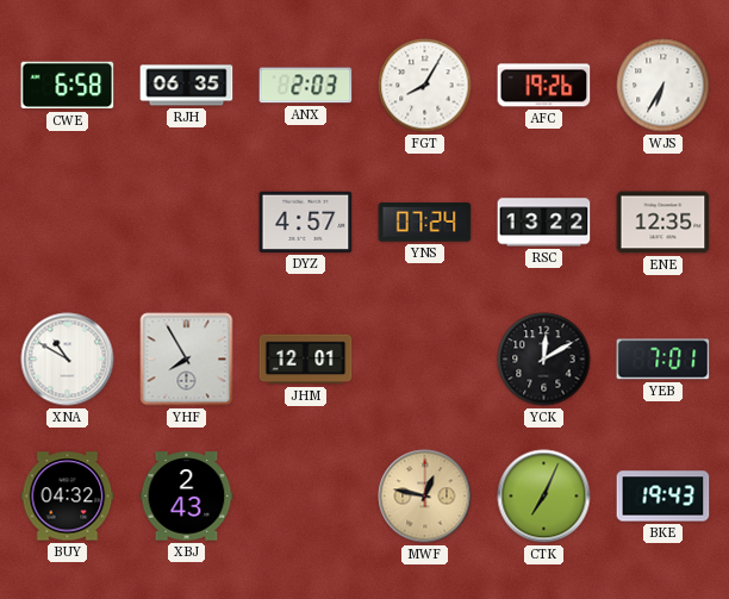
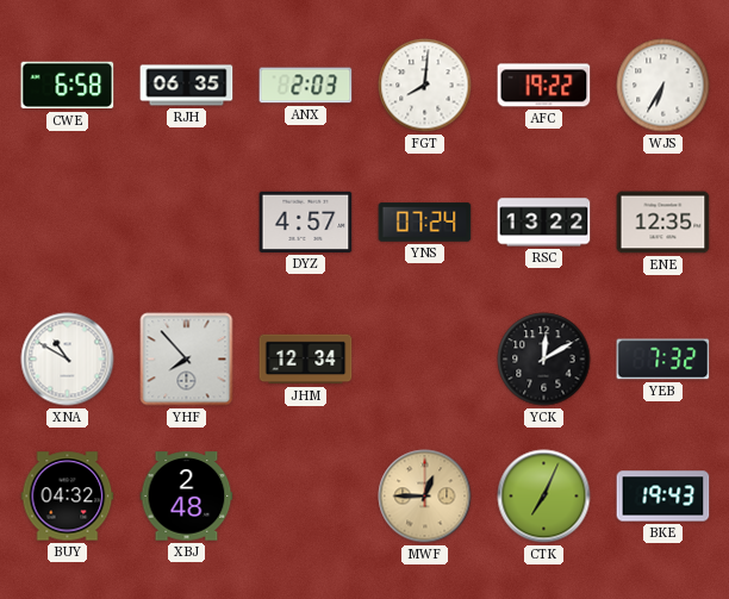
FGT: 8:05 -> 8:01
AFC: 19:26 -> 19:22
YHF: 7:55 -> 7:53
JHM: 12:01 -> 12:34
YEB: 7:01 -> 7:32
XBJ: 2:43 -> 2:48
MWF: 12:47 -> 12:45
